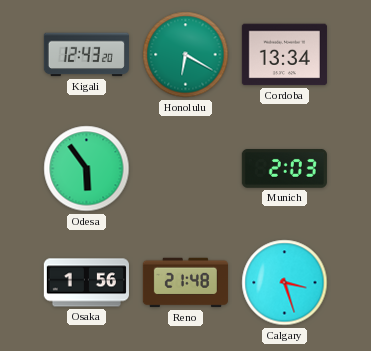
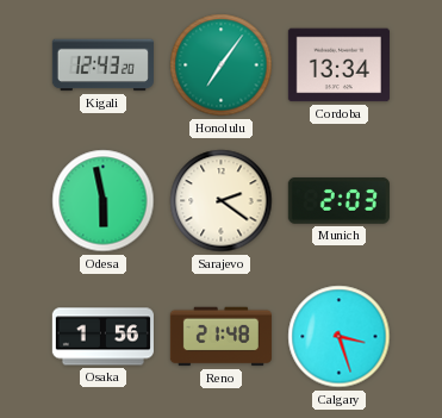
Honolulu: 6:20 -> 7:06
Odesa: 5:54 -> 5:58
Sarajevo: none -> 2:21
